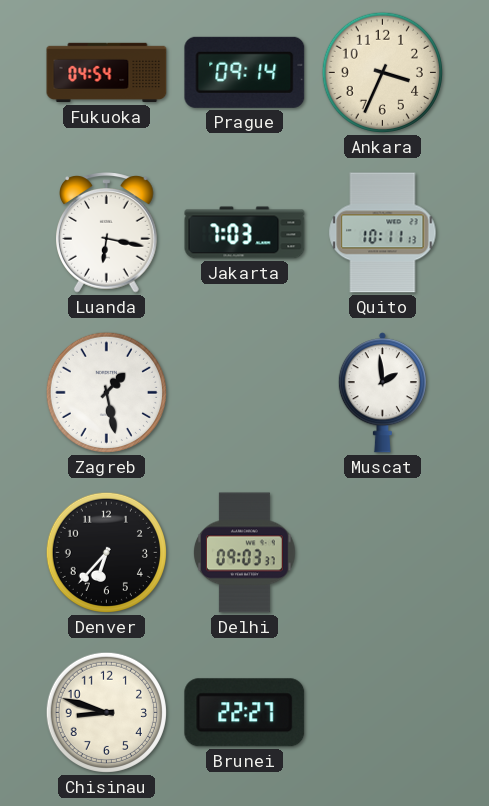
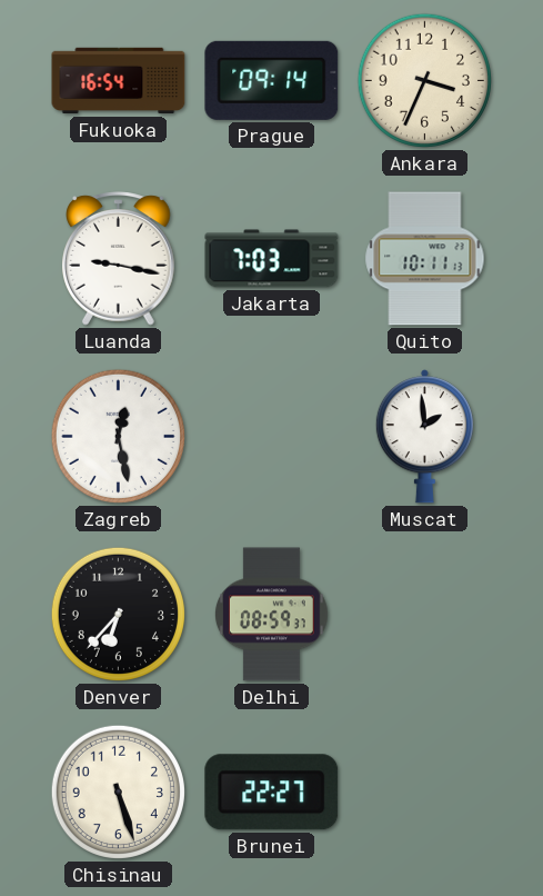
Fukuoka: 04:54 -> 16:54
Luanda: 6:17 -> 9:17
Zagreb: 1:28 -> 12:28
Delhi: 09:03 -> 08:59
Chisinau: 8:48 -> 5:27
